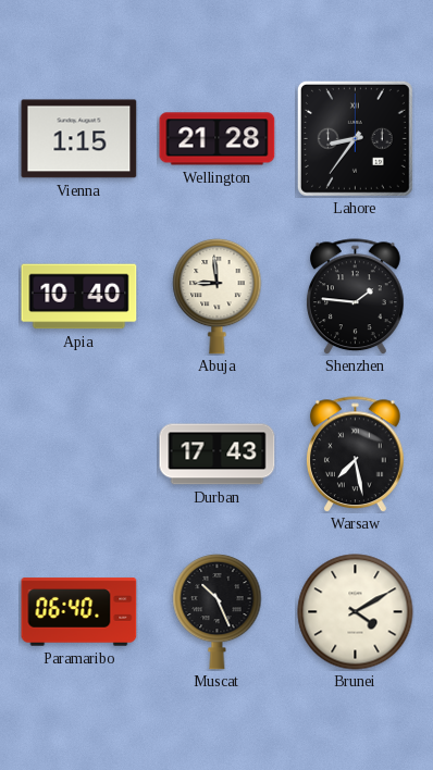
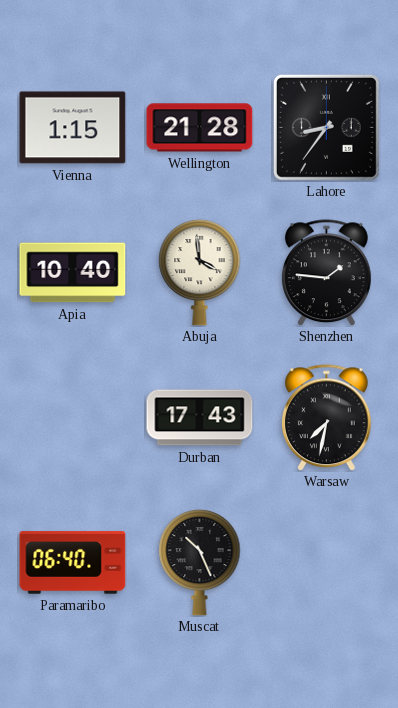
Abuja: 8:59 -> 3:59
Warsaw: 7:28 -> 7:32
Brunei: 4:10 -> none
